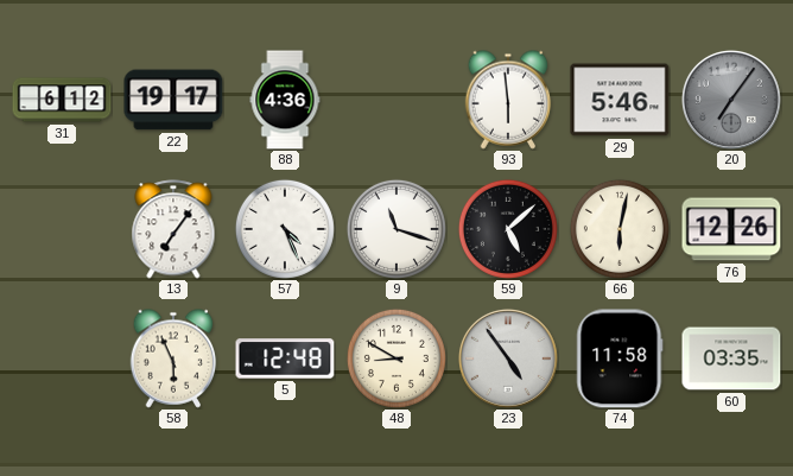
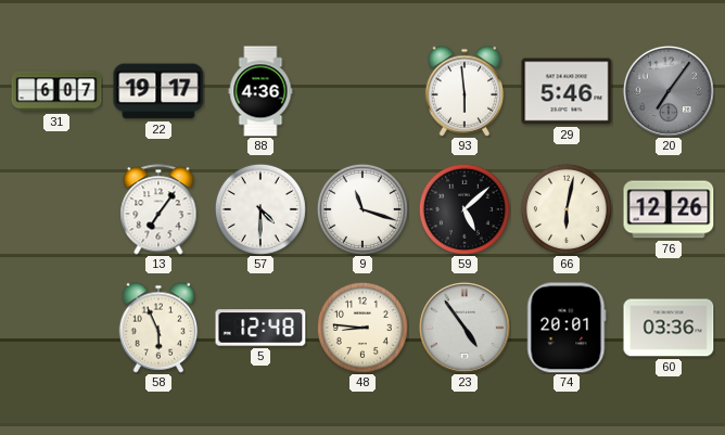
31: 6:12 -> 6:07
57: 4:26 -> 4:30
48: 8:50 -> 8:46
74: 11:58 -> 20:01
60: 03:35 -> 03:36
